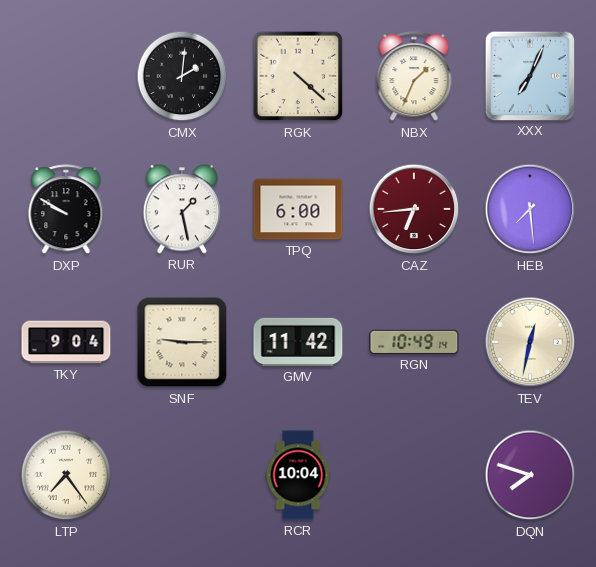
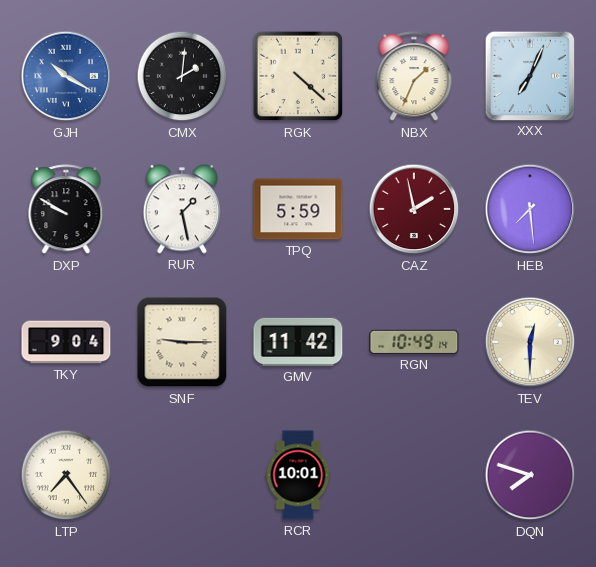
GJH: none -> 10:20
TPQ: 6:00 -> 5:59
CAZ: 6:44 -> 1:58
TEV: 12:32 -> 12:30
RCR: 10:04 -> 10:01
